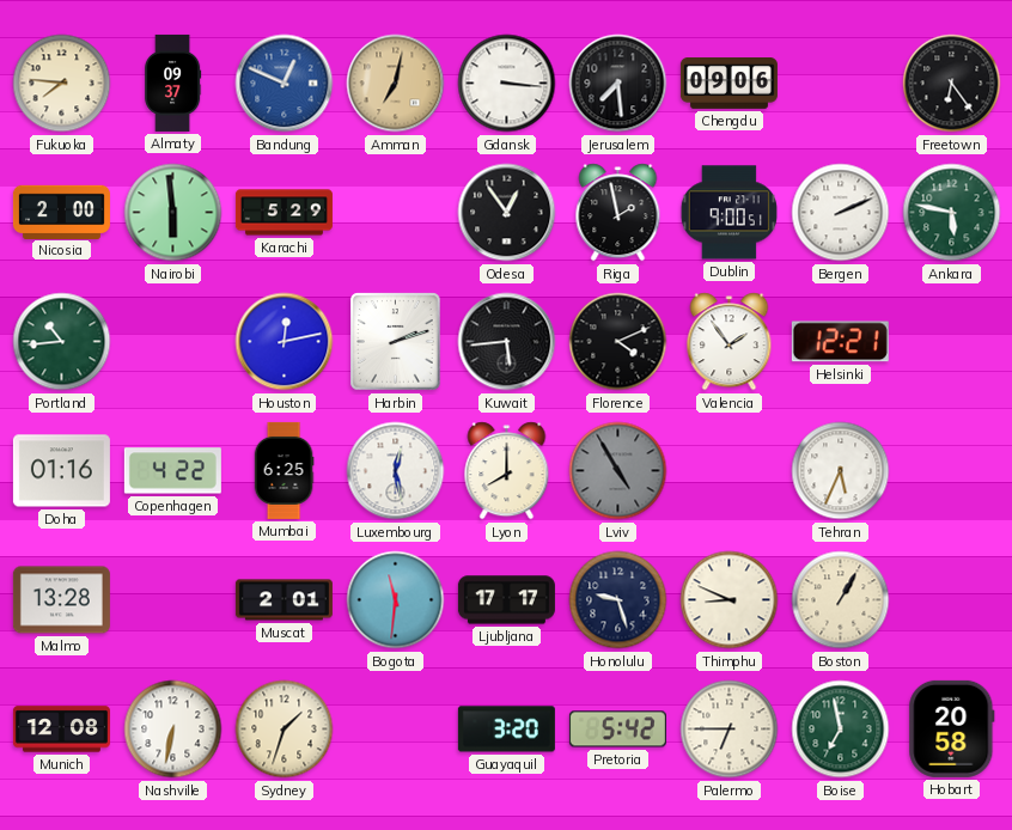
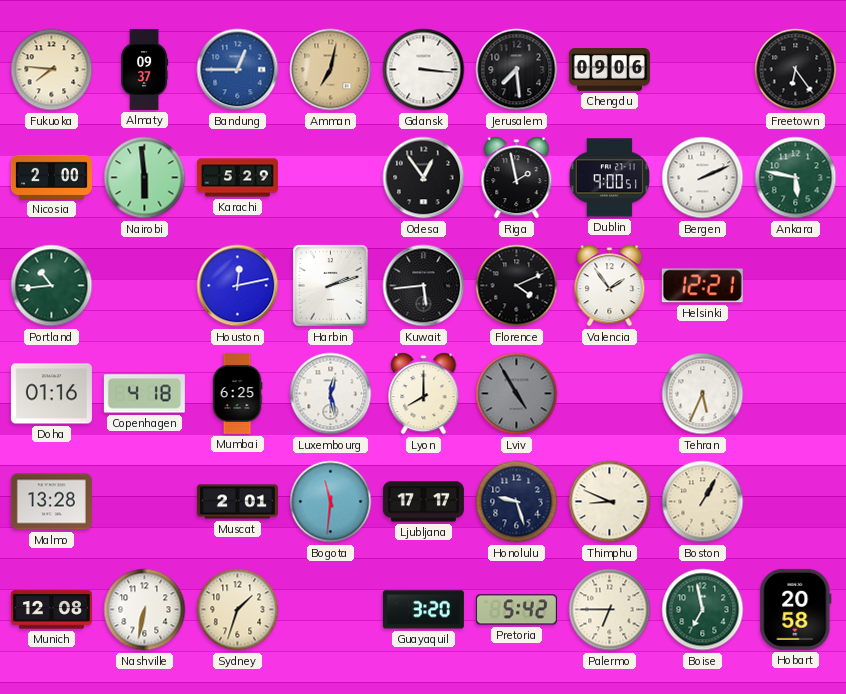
Bandung: 12:49 -> 12:45
Copenhagen: 4:22 -> 4:18
